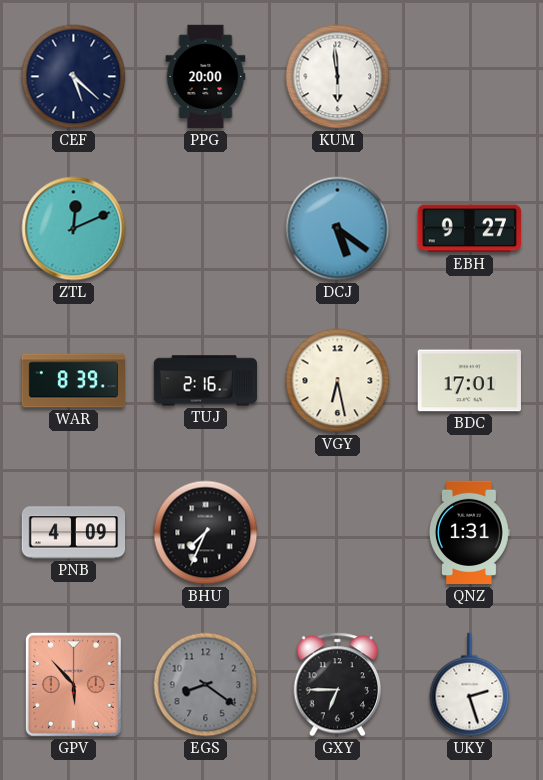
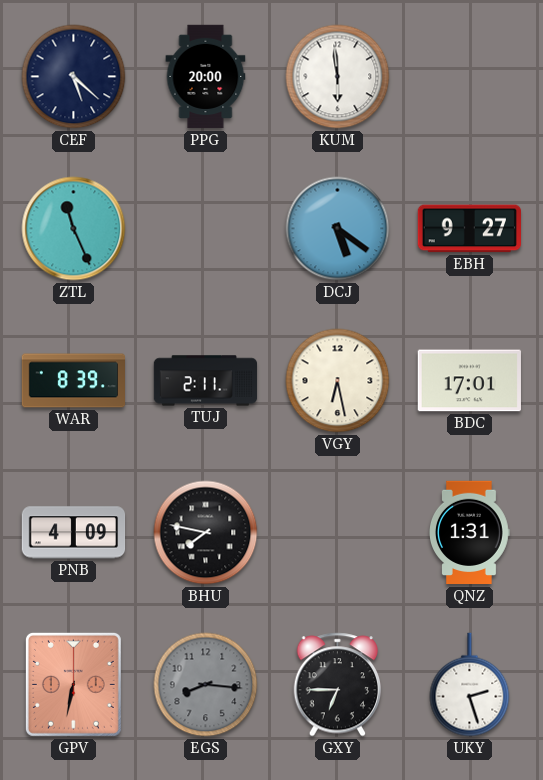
ZTL: 12:11 -> 11:26
TUJ: 2:16 -> 2:11
BHU: 7:34 -> 7:47
GPV: 5:53 -> 6:32
EGS: 8:21 -> 8:16
